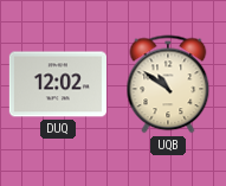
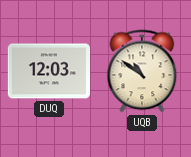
DUQ: 12:02 -> 12:03
